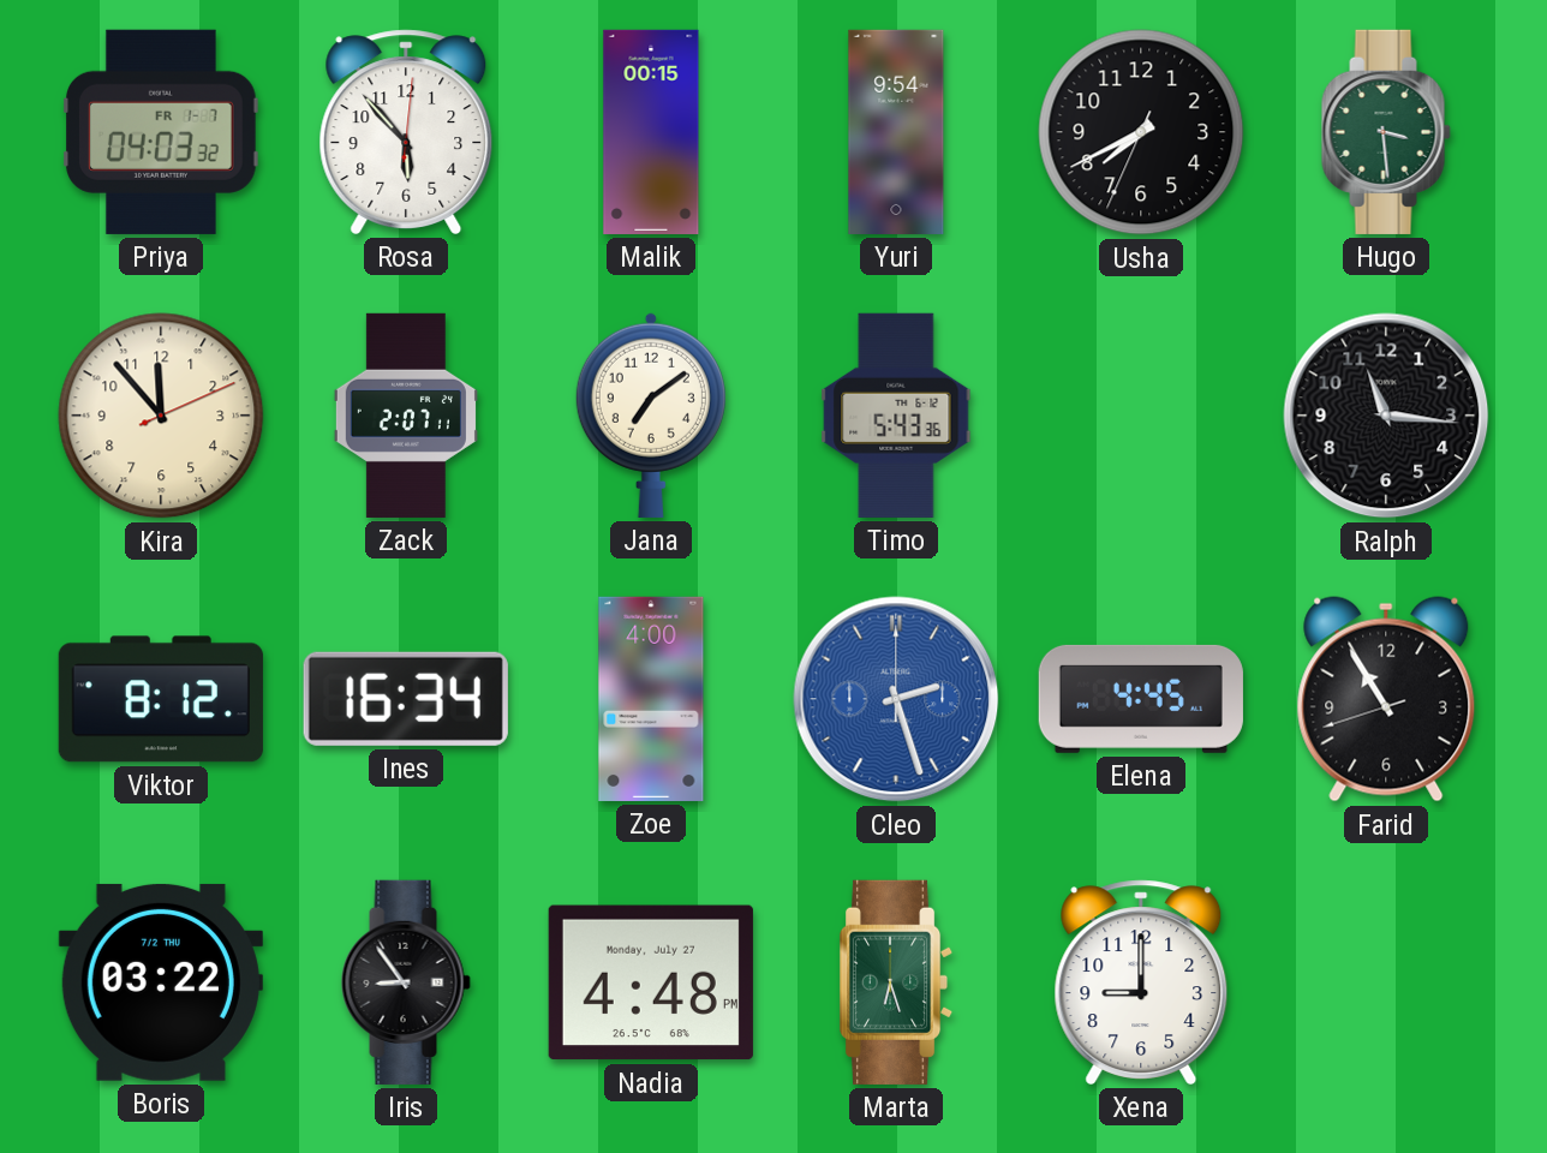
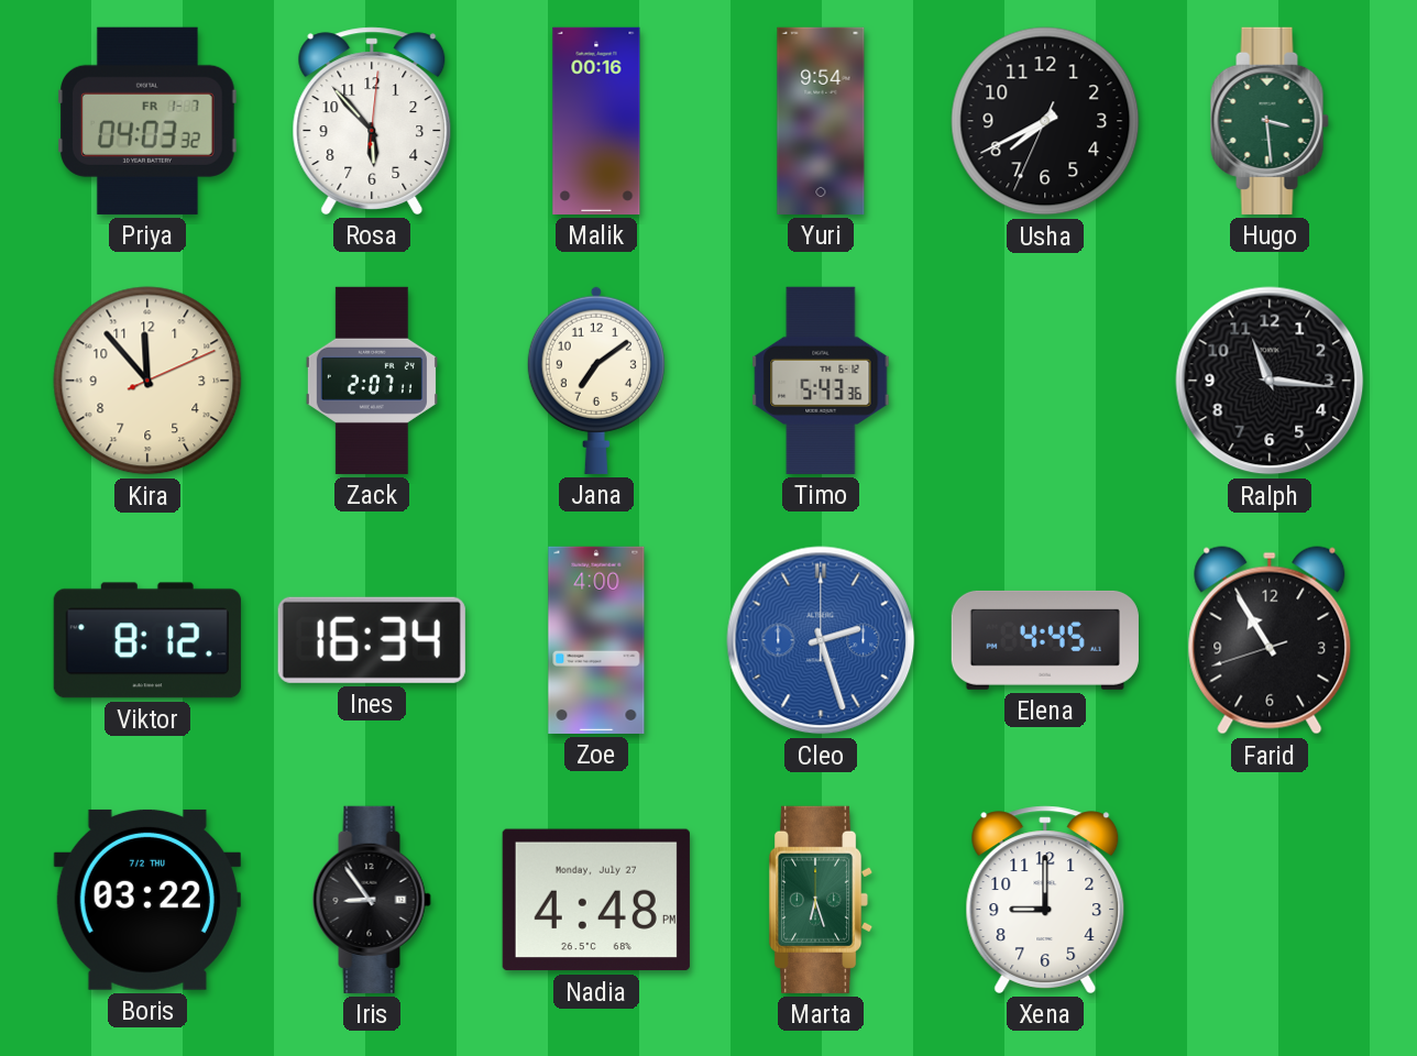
Malik: 00:15 -> 00:16
